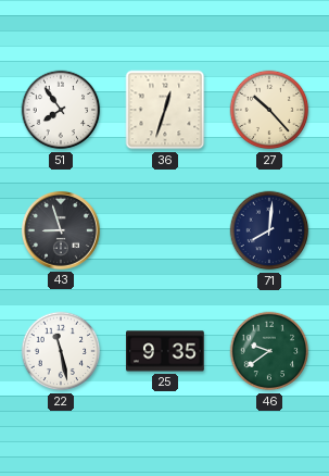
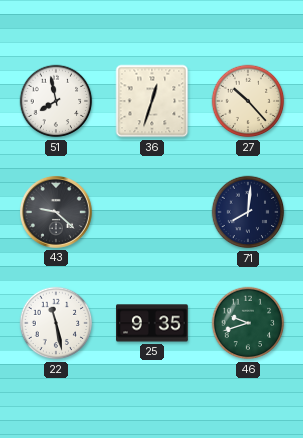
51: 7:54 -> 7:58
43: 8:57 -> 9:22
46: 9:39 -> 9:42
